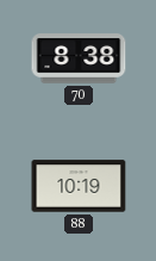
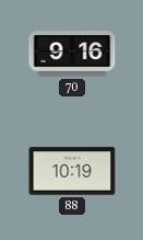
70: 8:38 -> 9:16
